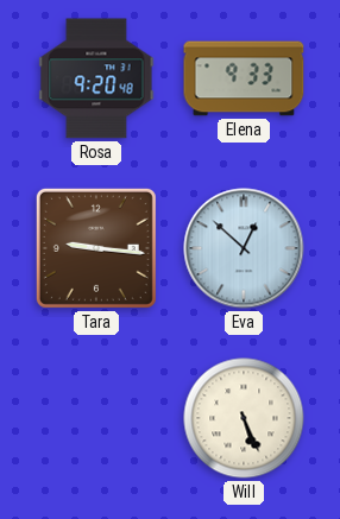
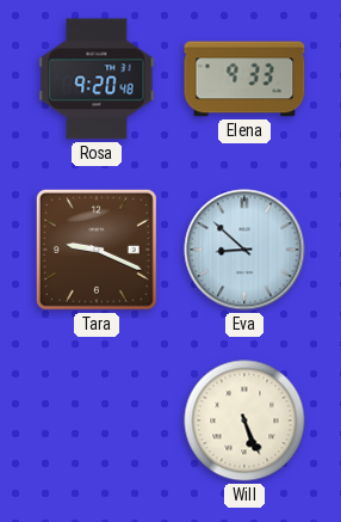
Tara: 9:16 -> 9:19
Eva: 12:52 -> 8:52
